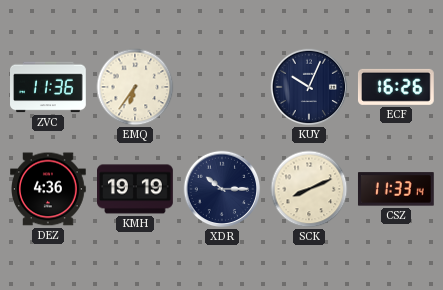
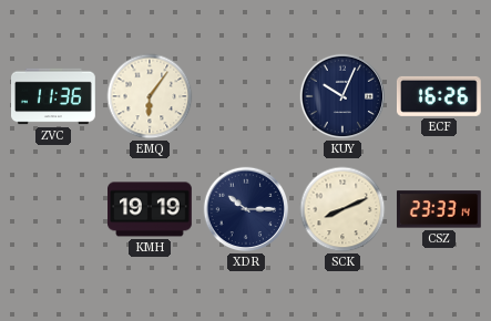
EMQ: 6:36 -> 6:06
DEZ: 4:36 -> none
CSZ: 11:33 -> 23:33
